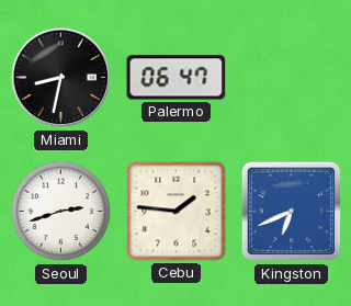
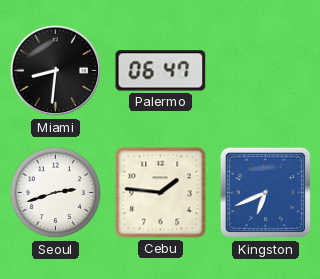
Miami: 8:32 -> 8:31
